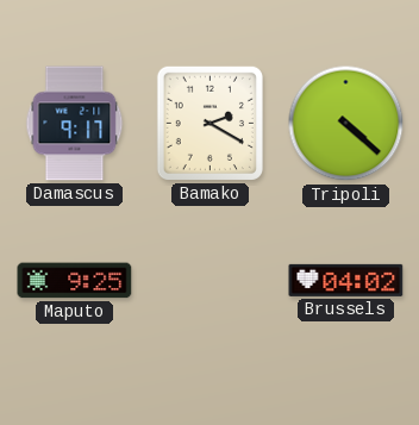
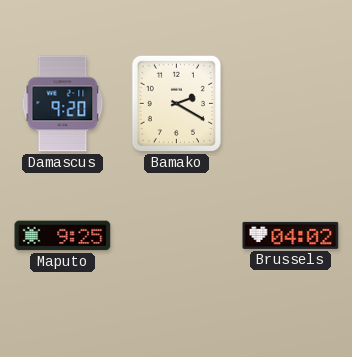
Damascus: 9:17 -> 9:20
Tripoli: 4:22 -> none
